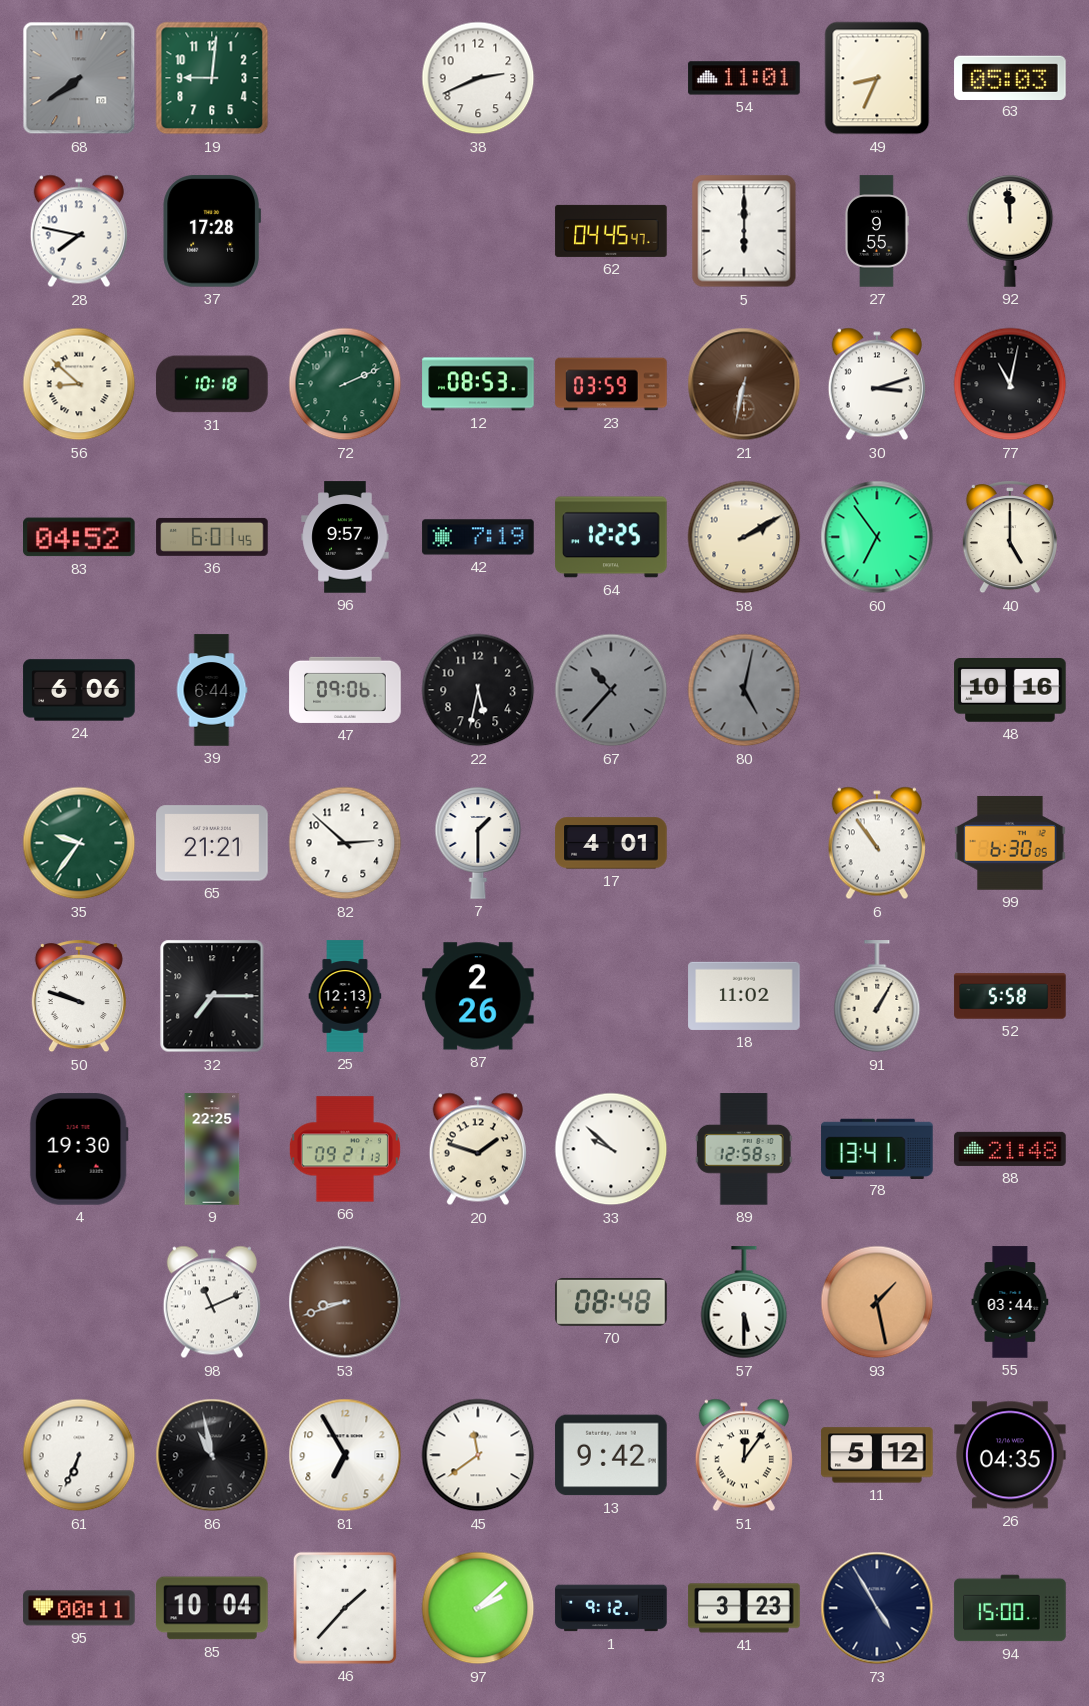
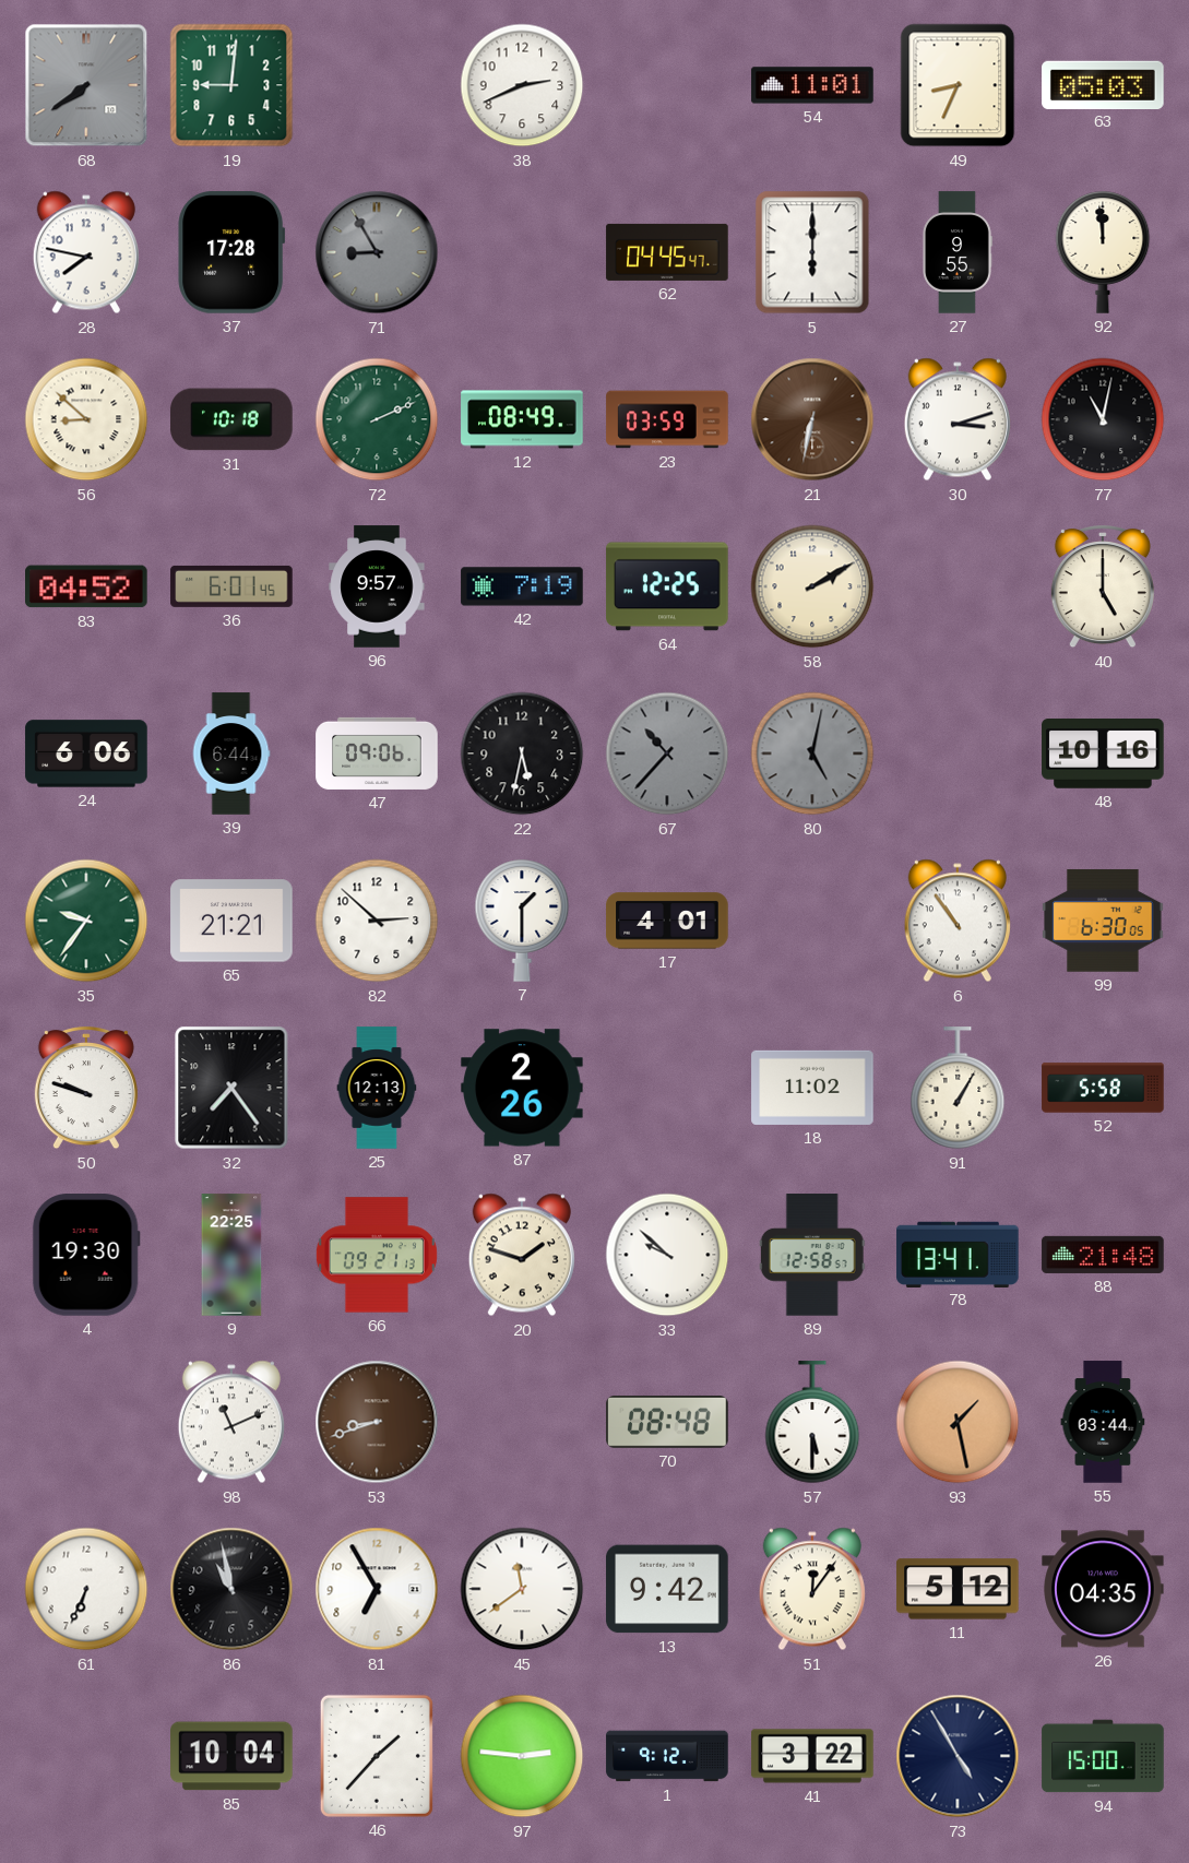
71: none -> 8:55
12: 08:53 -> 08:49
60: 6:54 -> none
32: 7:15 -> 7:24
95: 00:11 -> none
97: 2:08 -> 2:46
41: 3:23 -> 3:22
